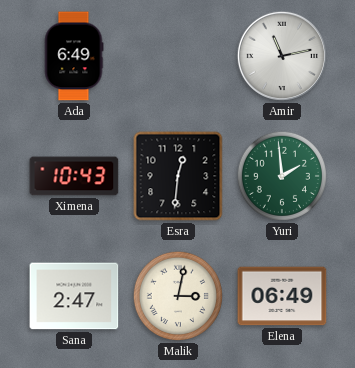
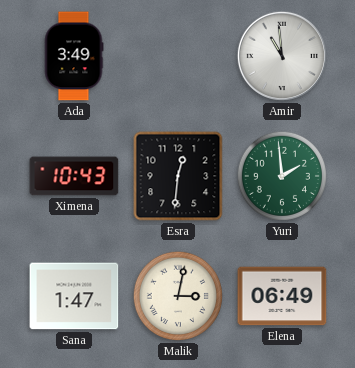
Ada: 6:49 -> 3:49
Amir: 11:13 -> 10:59
Sana: 2:47 -> 1:47
